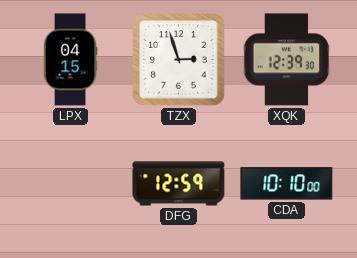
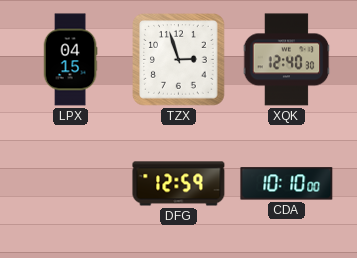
XQK: 12:39 -> 12:40
